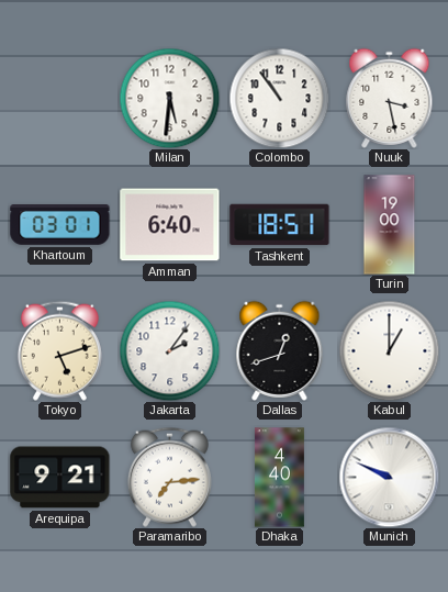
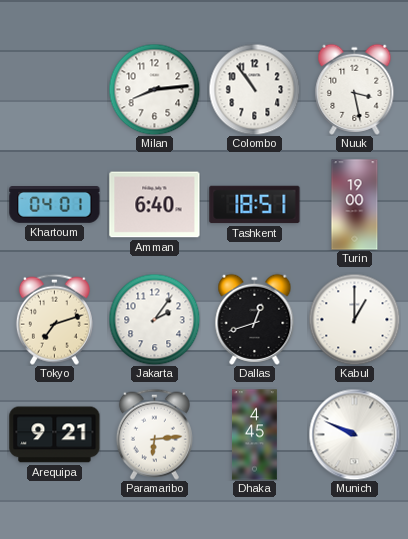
Milan: 5:31 -> 8:14
Khartoum: 03:01 -> 04:01
Tokyo: 5:12 -> 7:12
Paramaribo: 7:14 -> 6:14
Dhaka: 4:40 -> 4:45
